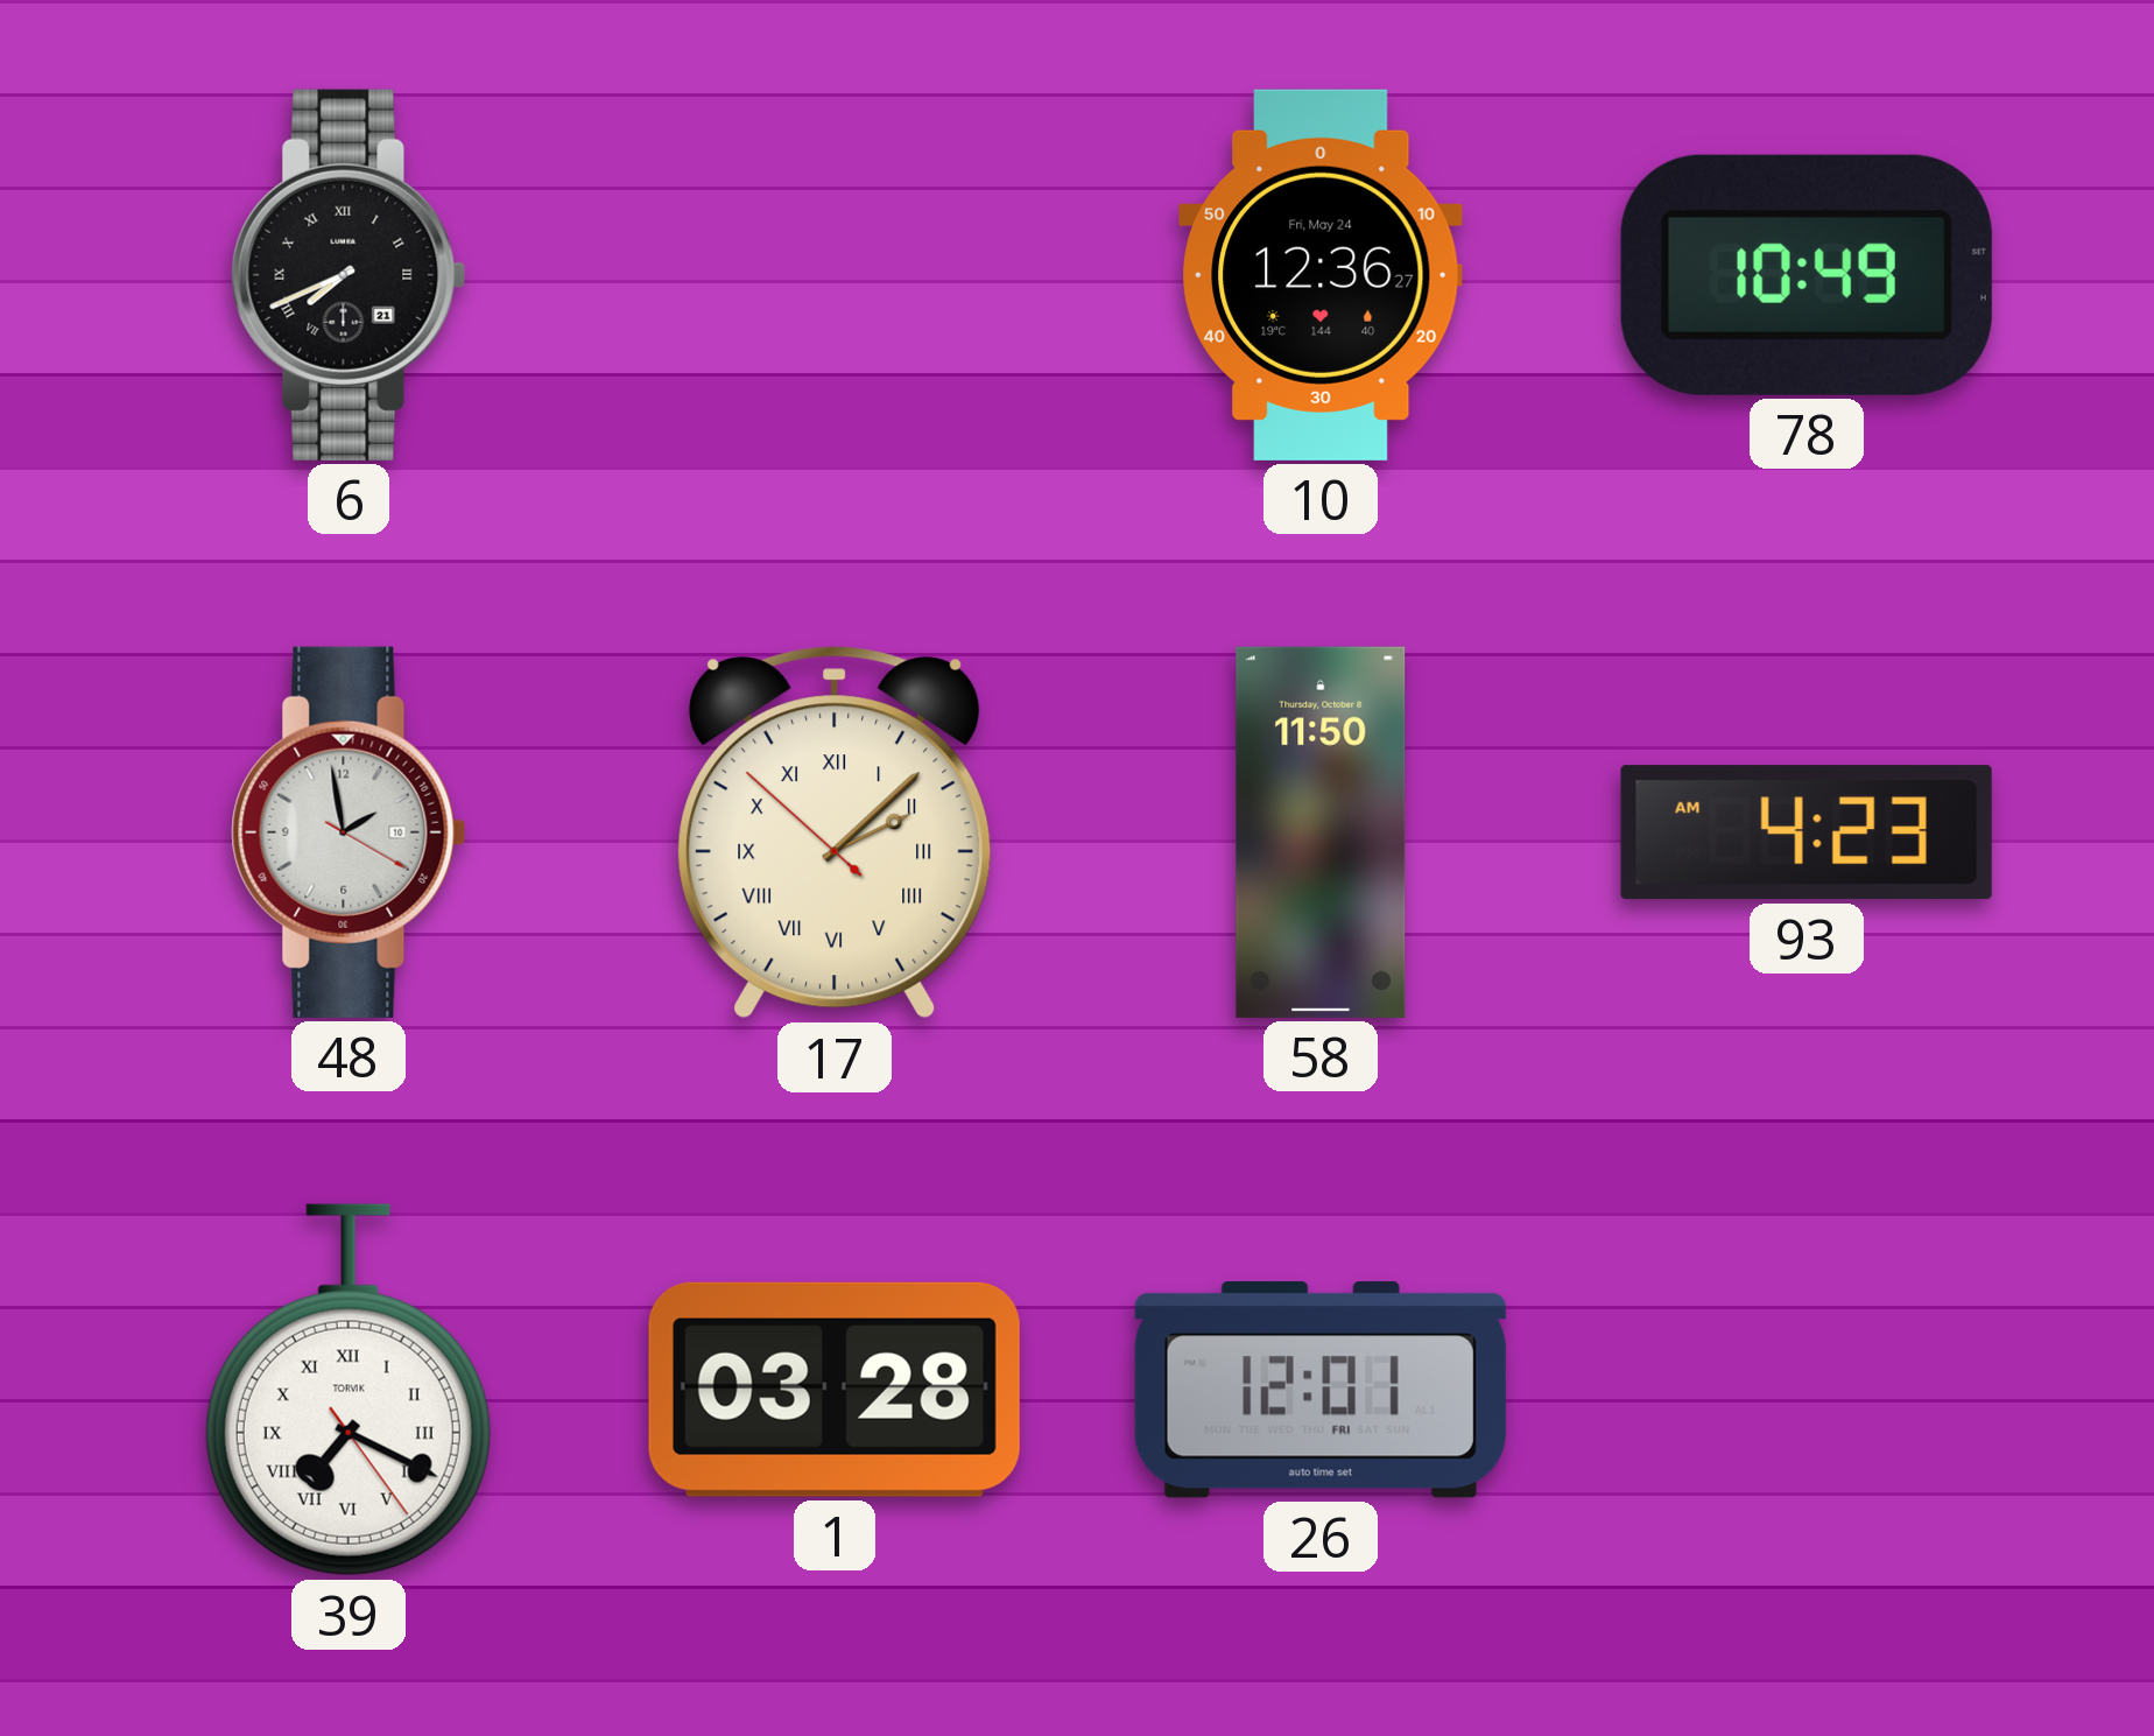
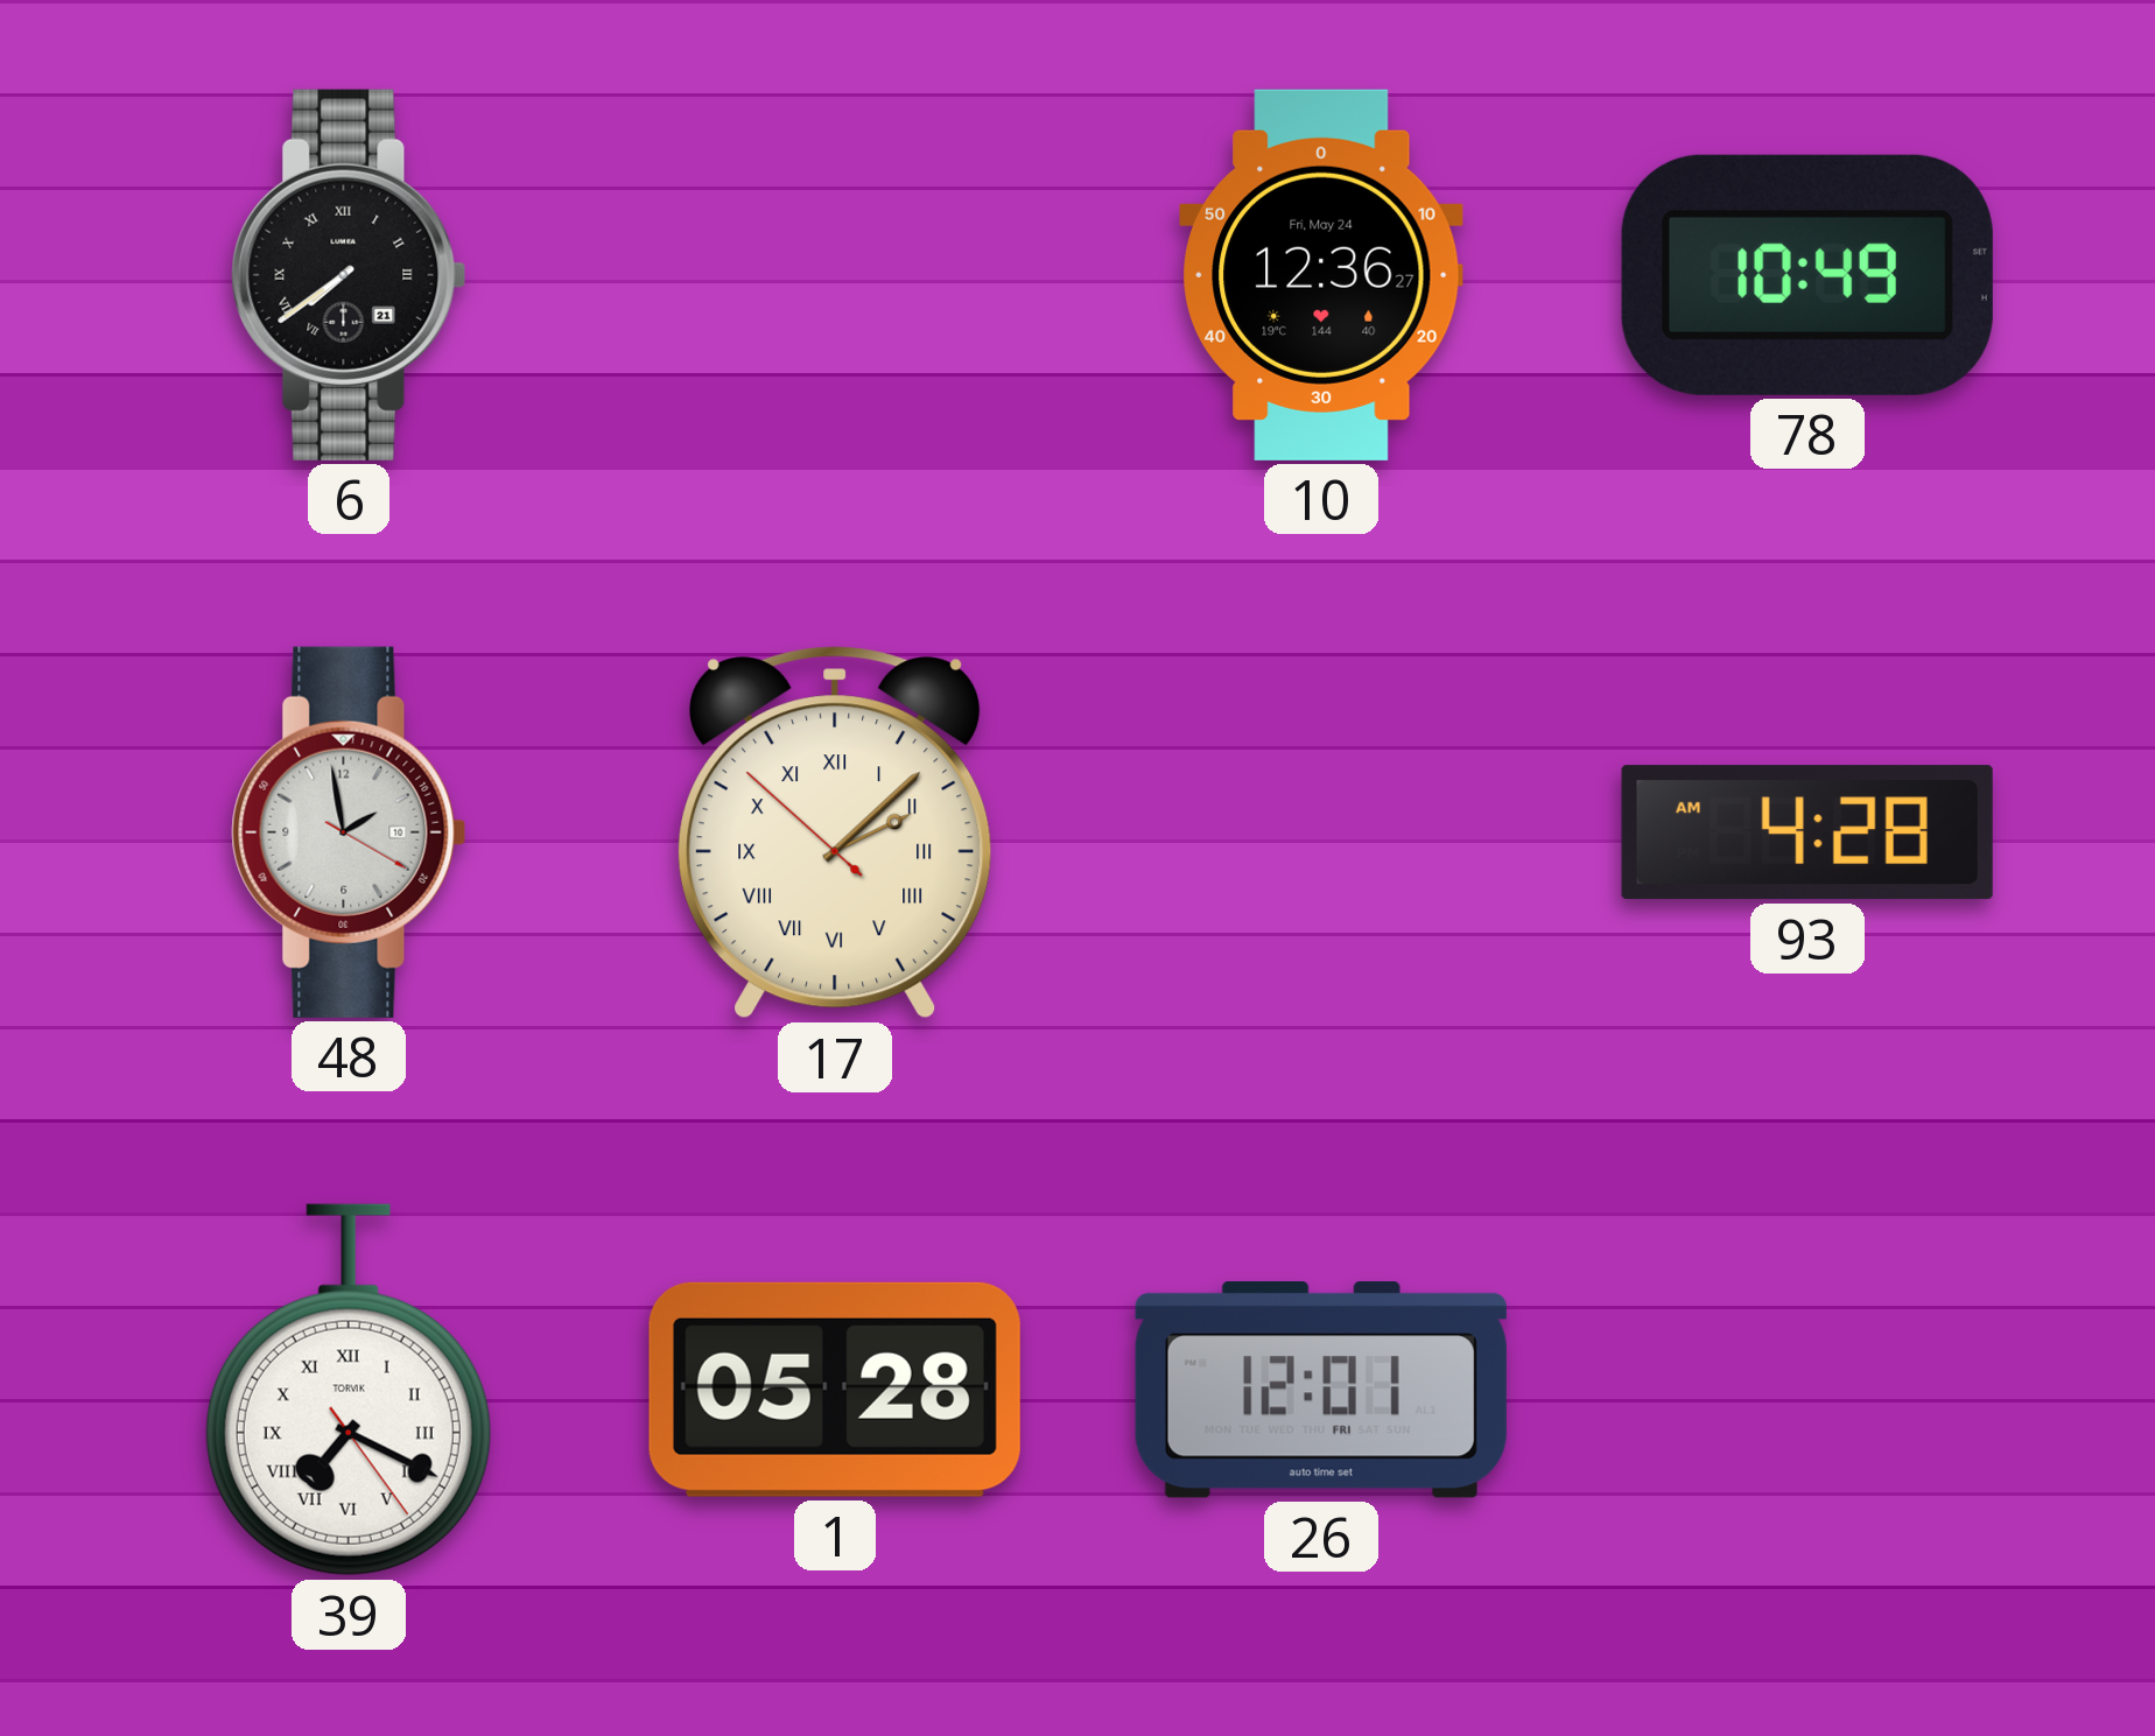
6: 7:41 -> 7:39
58: 11:50 -> none
93: 4:23 -> 4:28
1: 03:28 -> 05:28
